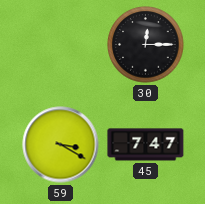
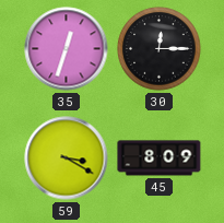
35: none -> 12:33
45: 7:47 -> 8:09
